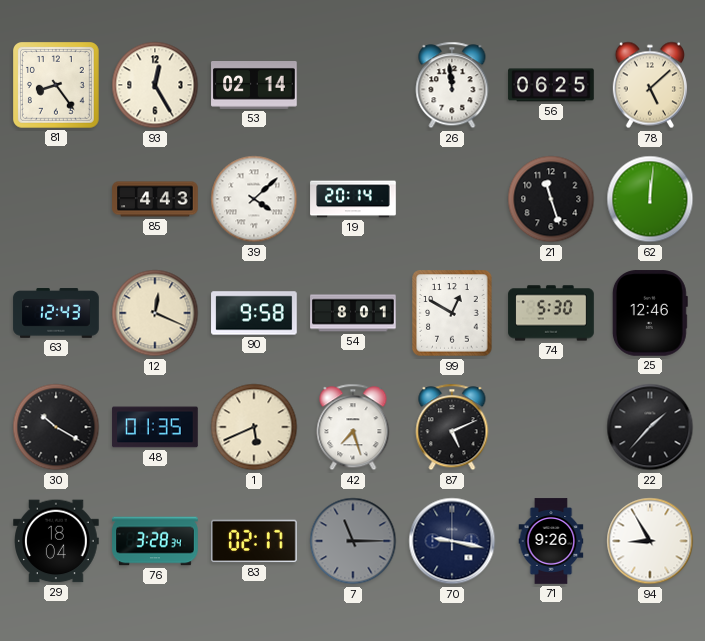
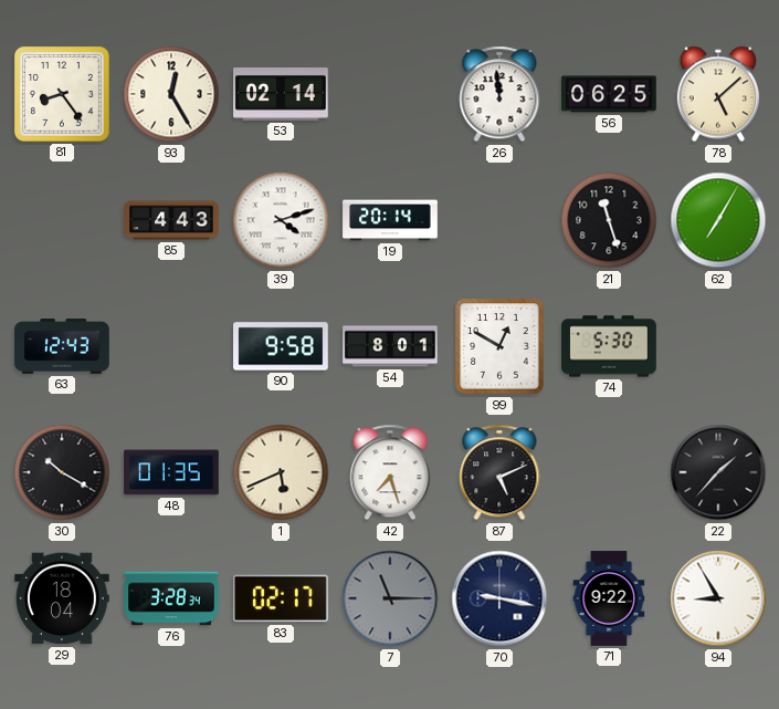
39: 4:08 -> 4:12
62: 12:01 -> 7:05
12: 12:19 -> none
25: 12:46 -> none
71: 9:26 -> 9:22
